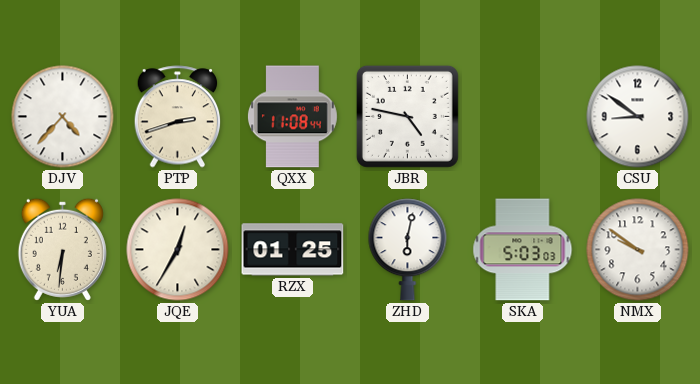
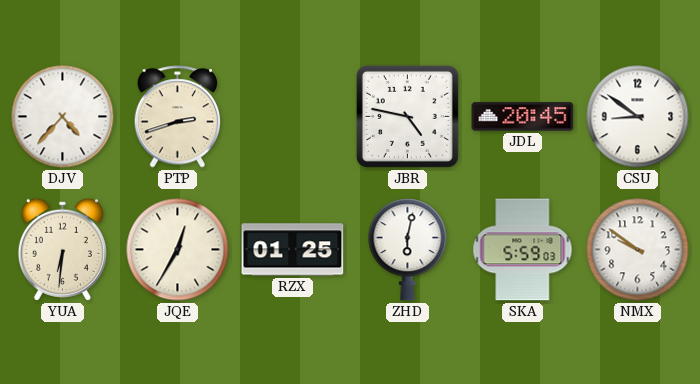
QXX: 11:08 -> none
JDL: none -> 20:45
SKA: 5:03 -> 5:59
